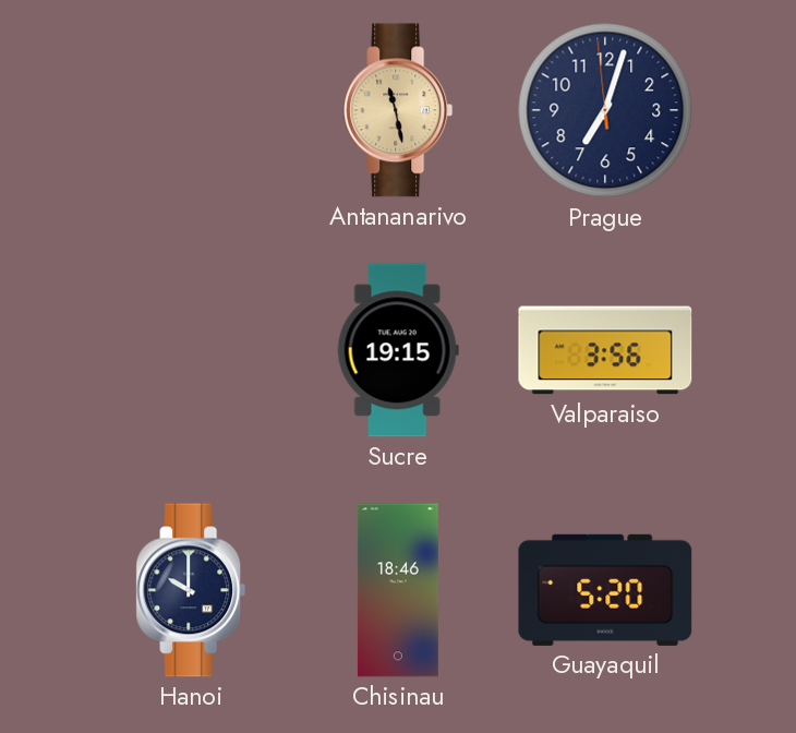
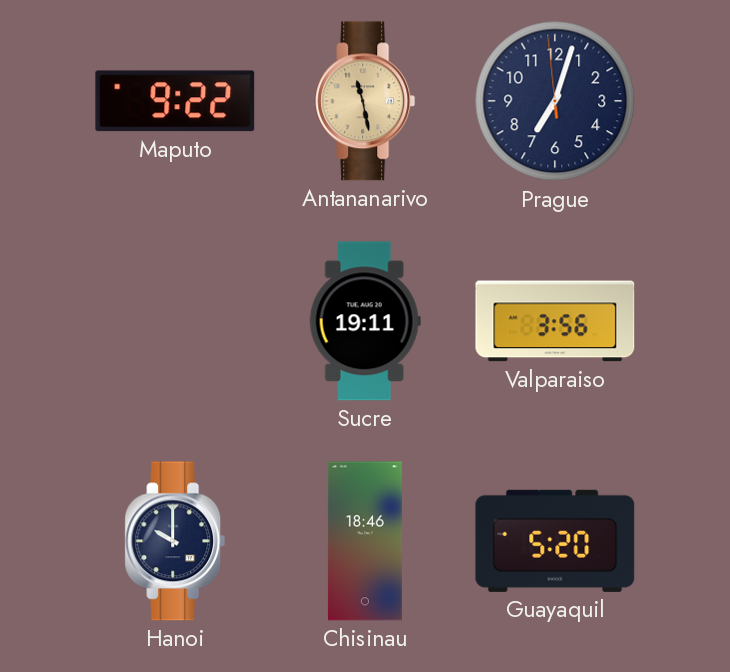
Maputo: none -> 9:22
Sucre: 19:15 -> 19:11
